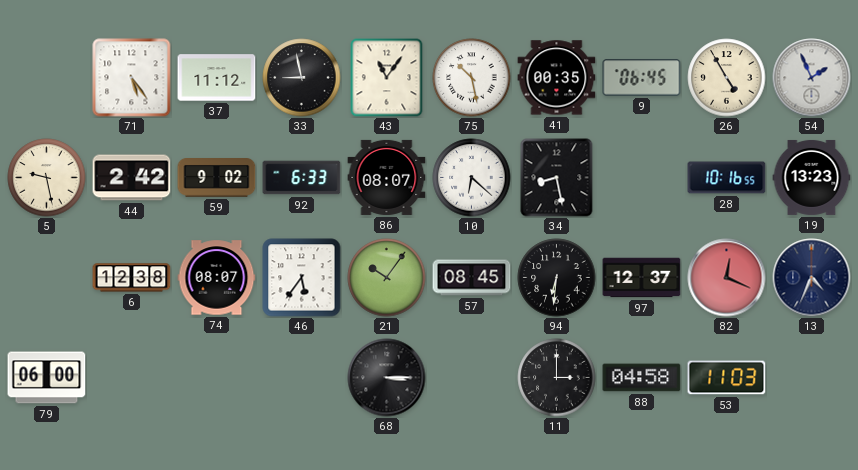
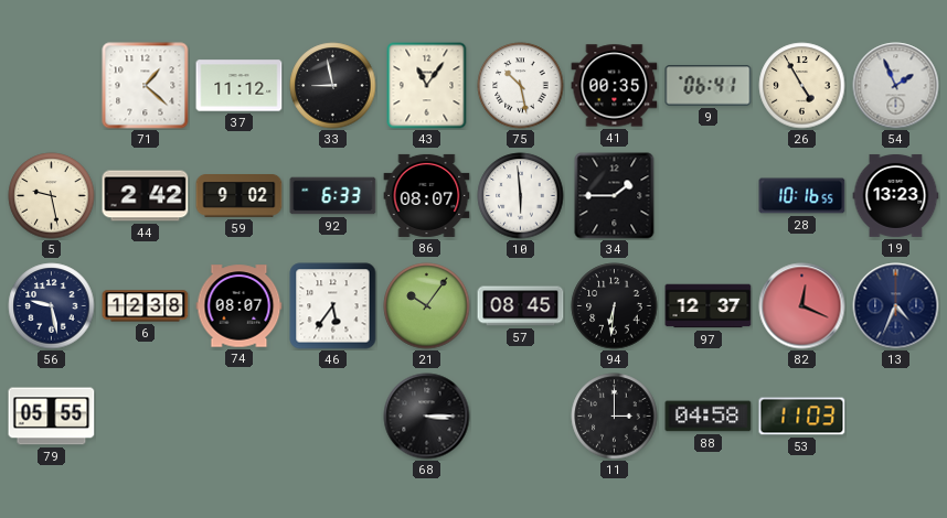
71: 5:24 -> 1:22
9: 06:45 -> 06:41
10: 6:22 -> 5:59
34: 8:28 -> 1:45
56: none -> 9:28
79: 06:00 -> 05:55
